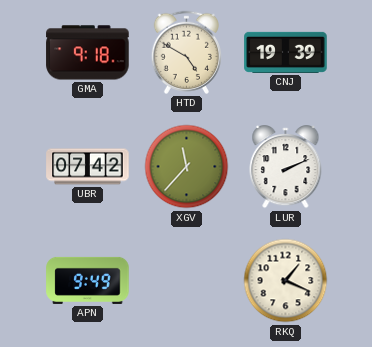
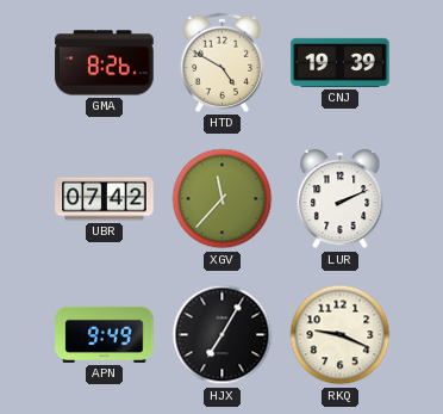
GMA: 9:18 -> 8:26
HJX: none -> 7:05
RKQ: 1:19 -> 9:19
